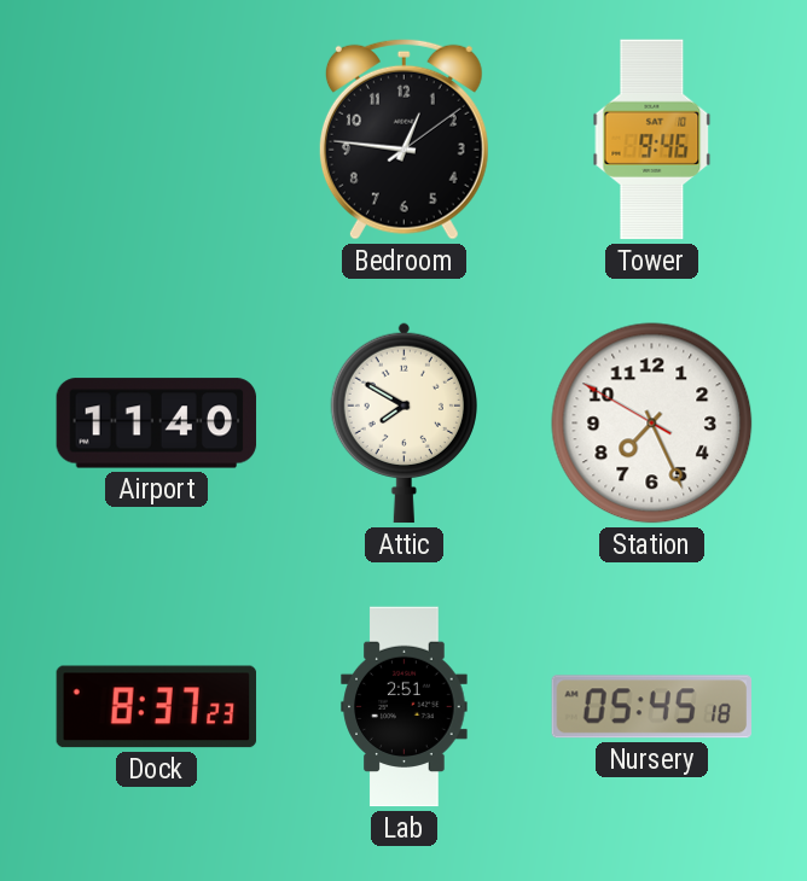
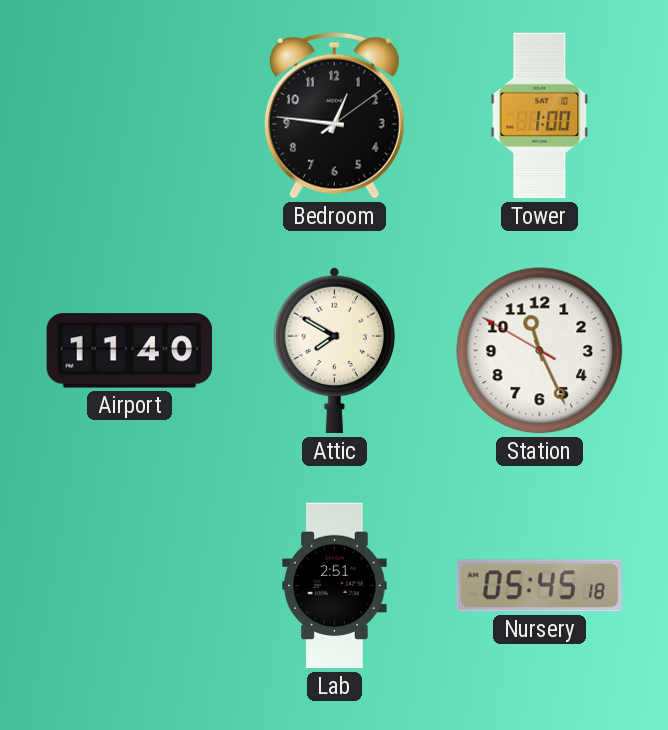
Tower: 9:46 -> 1:00
Station: 7:25 -> 11:25
Dock: 8:37 -> none
